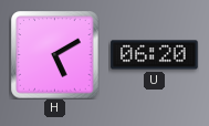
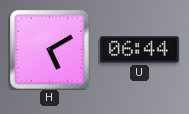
U: 06:20 -> 06:44
